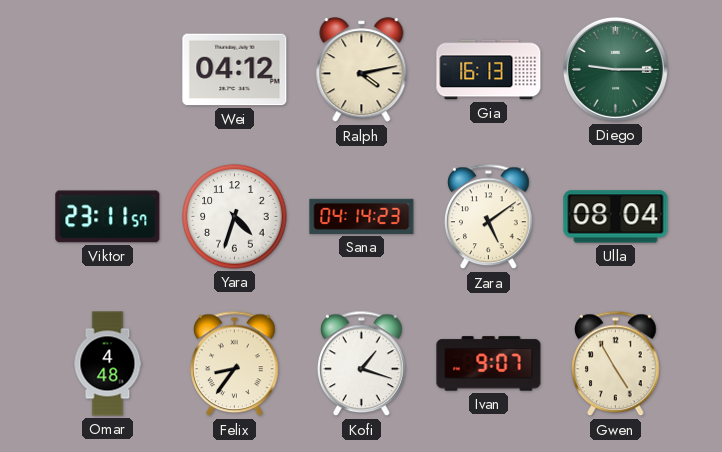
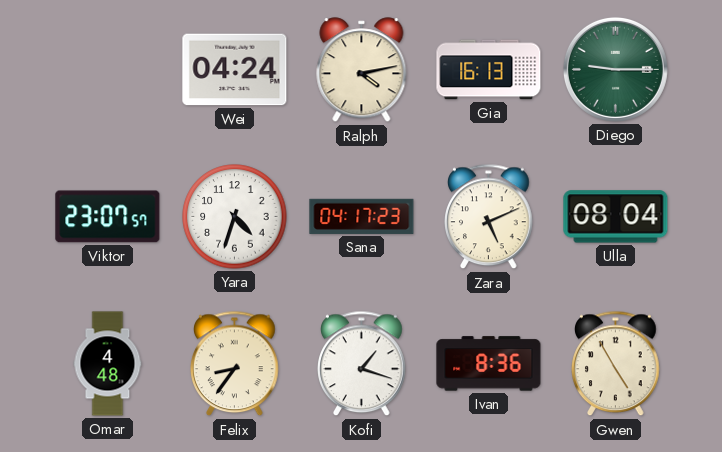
Wei: 04:12 -> 04:24
Viktor: 23:11 -> 23:07
Sana: 04:14 -> 04:17
Zara: 5:09 -> 5:11
Ivan: 9:07 -> 8:36
